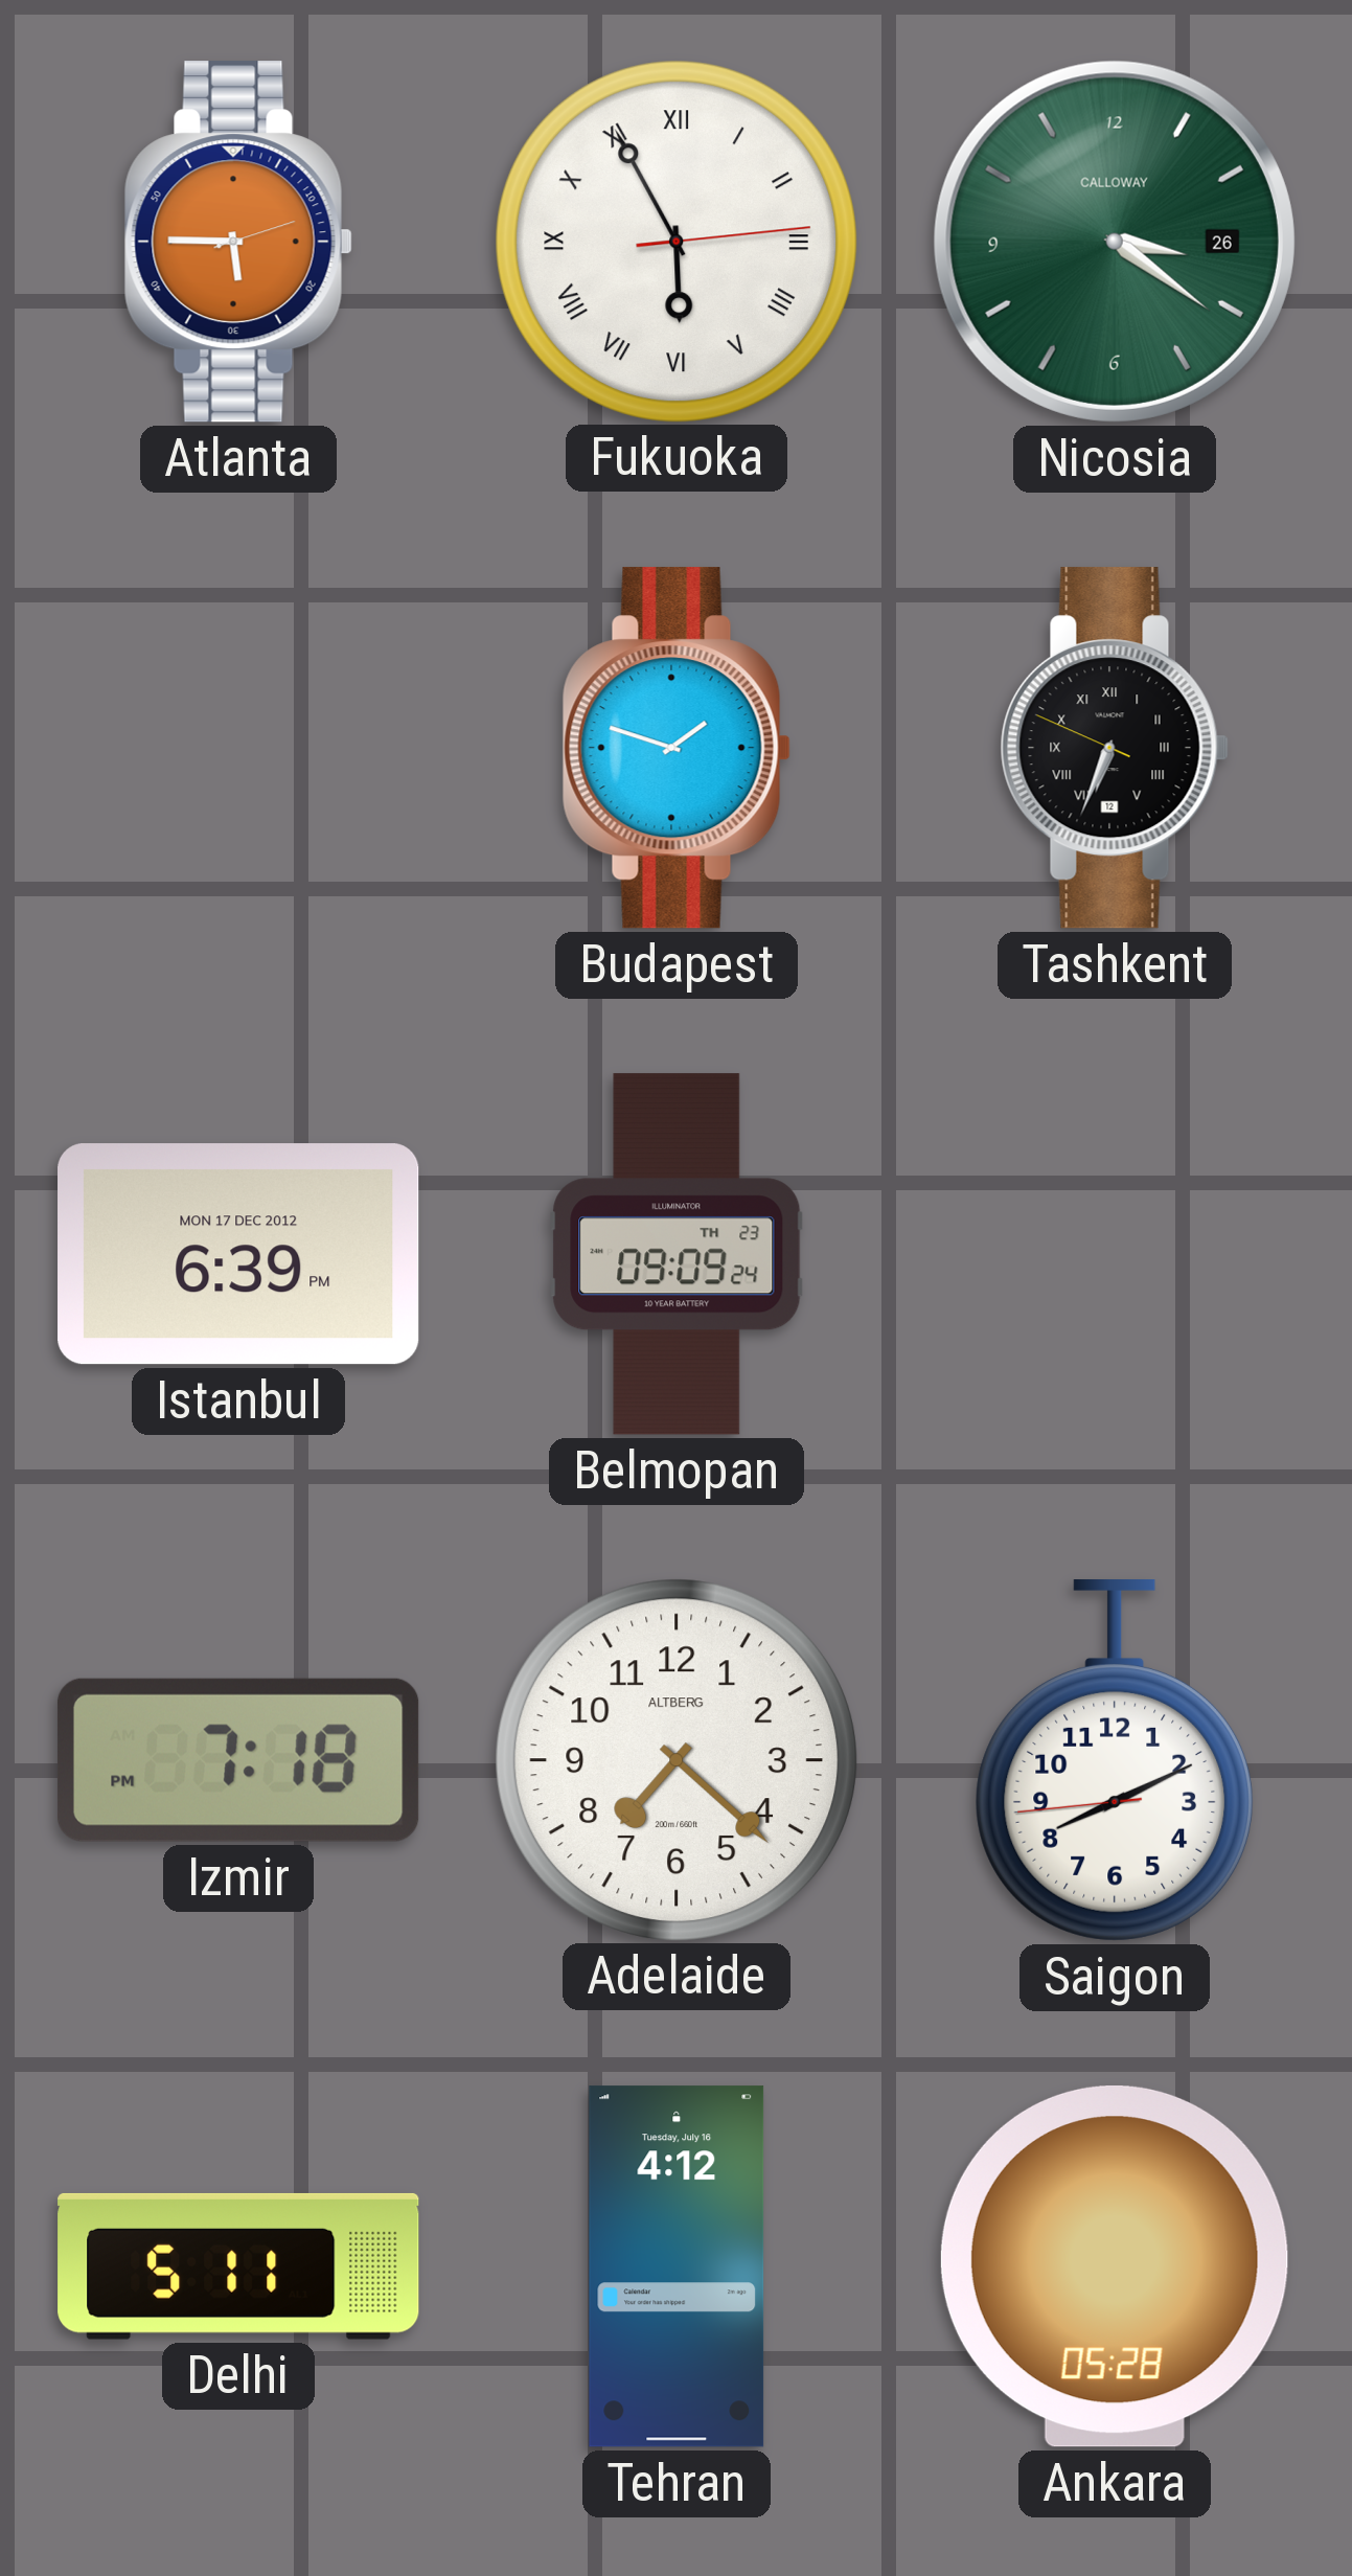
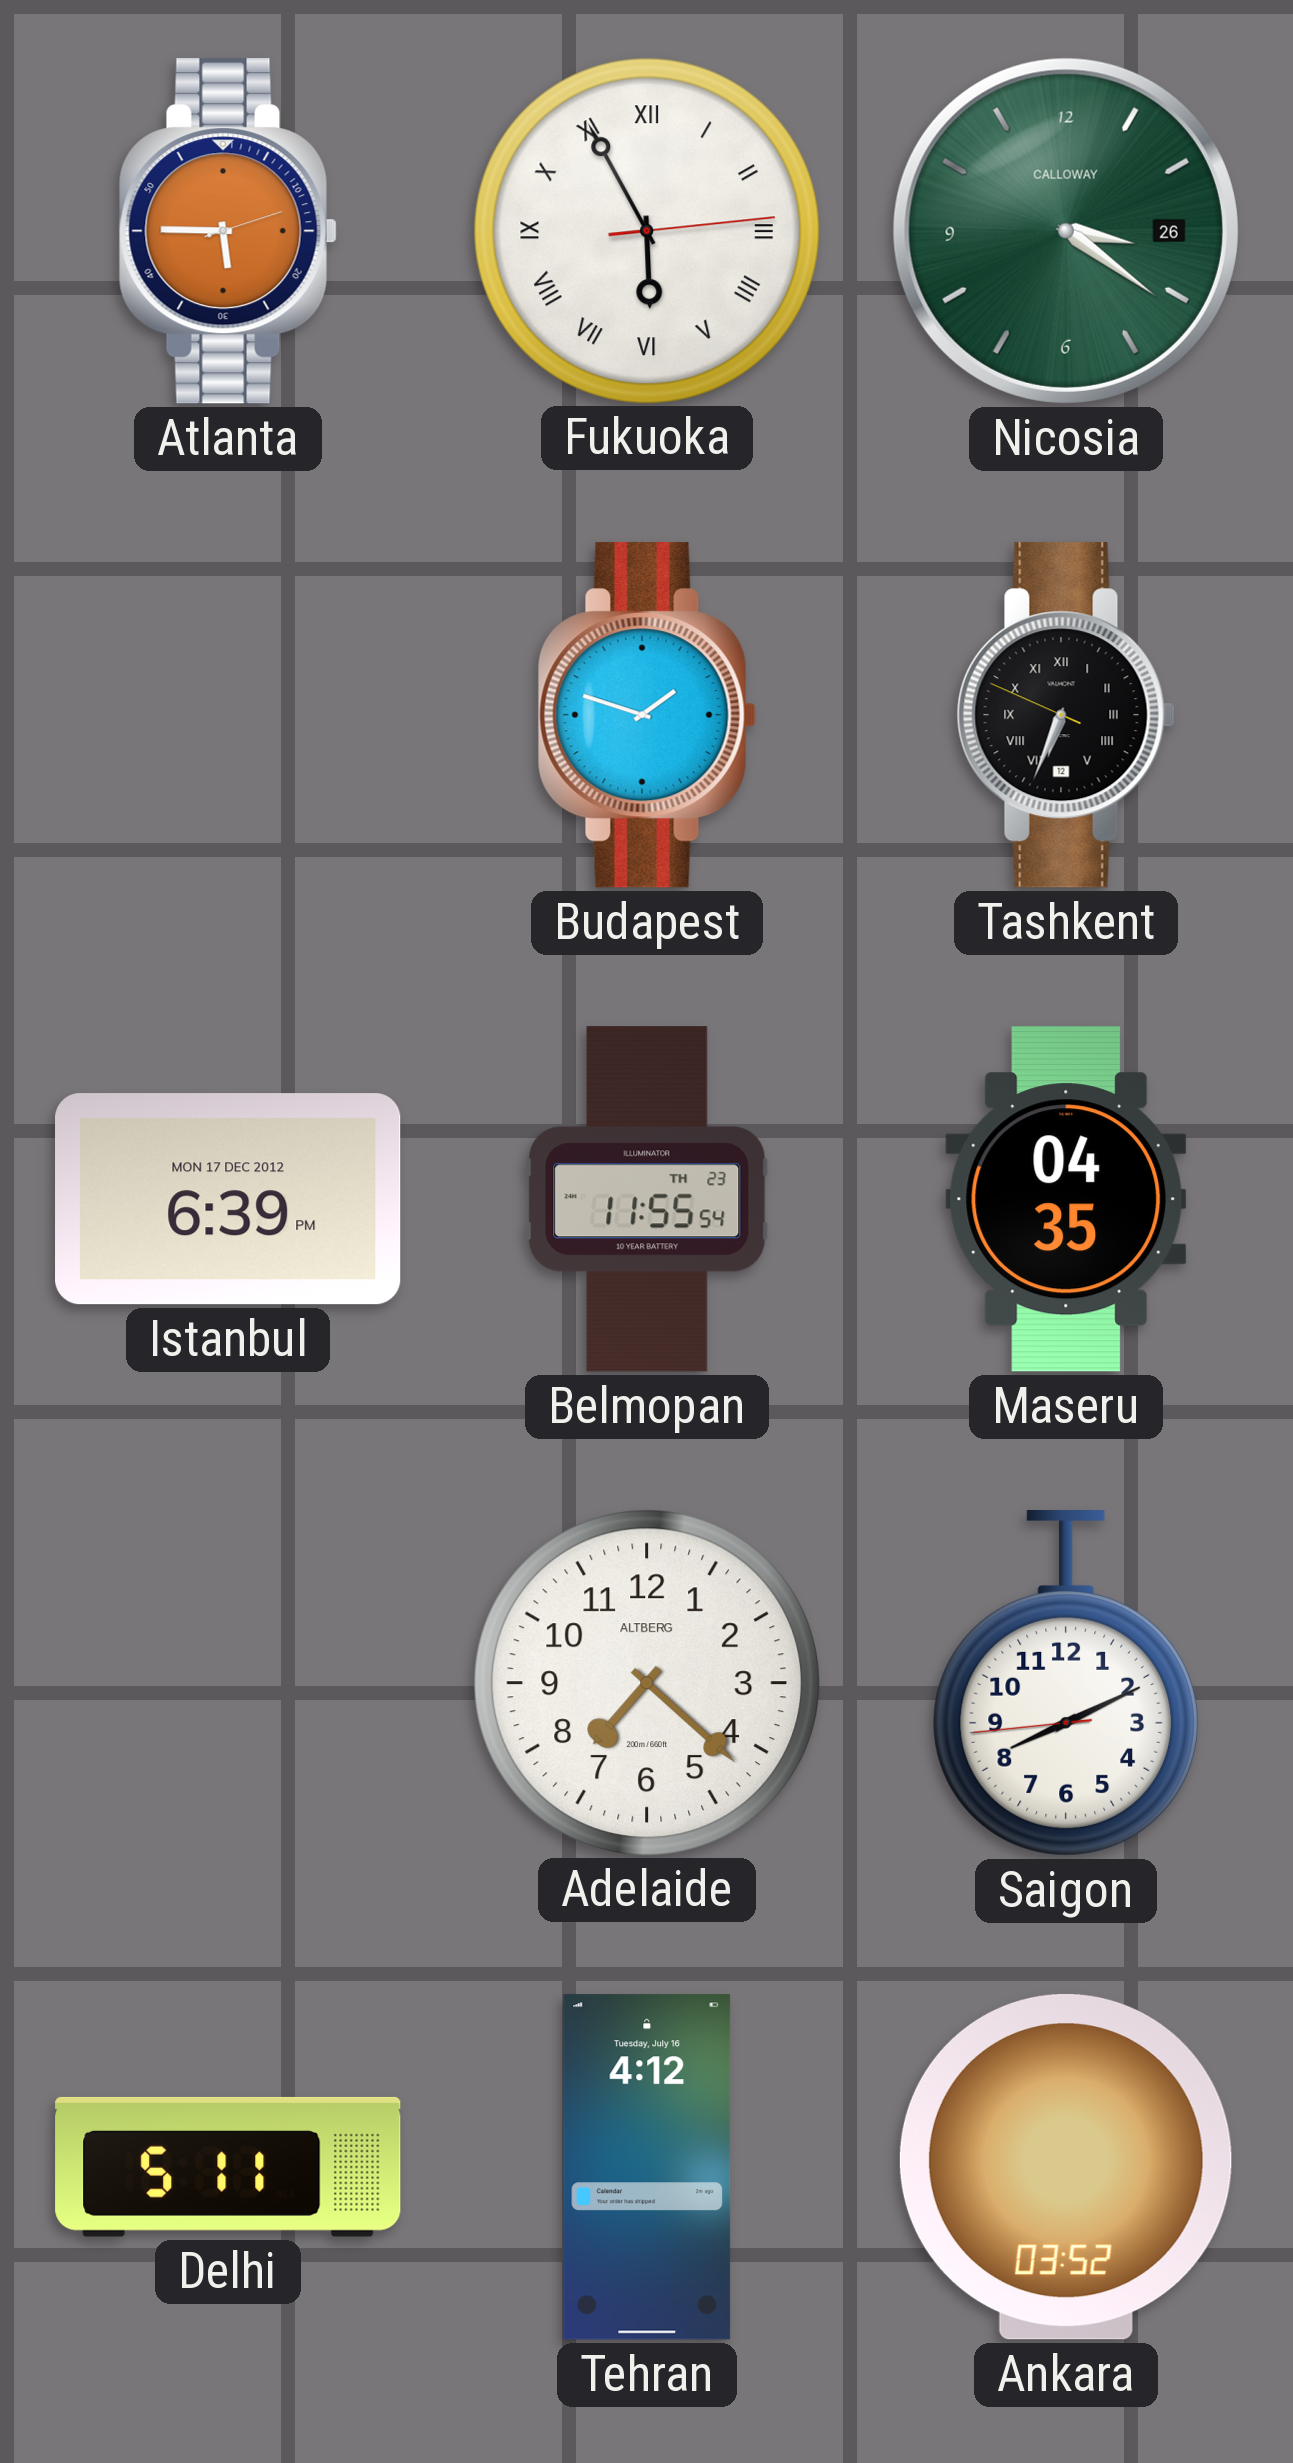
Belmopan: 09:09 -> 11:55
Maseru: none -> 04:35
Izmir: 7:18 -> none
Ankara: 05:28 -> 03:52
